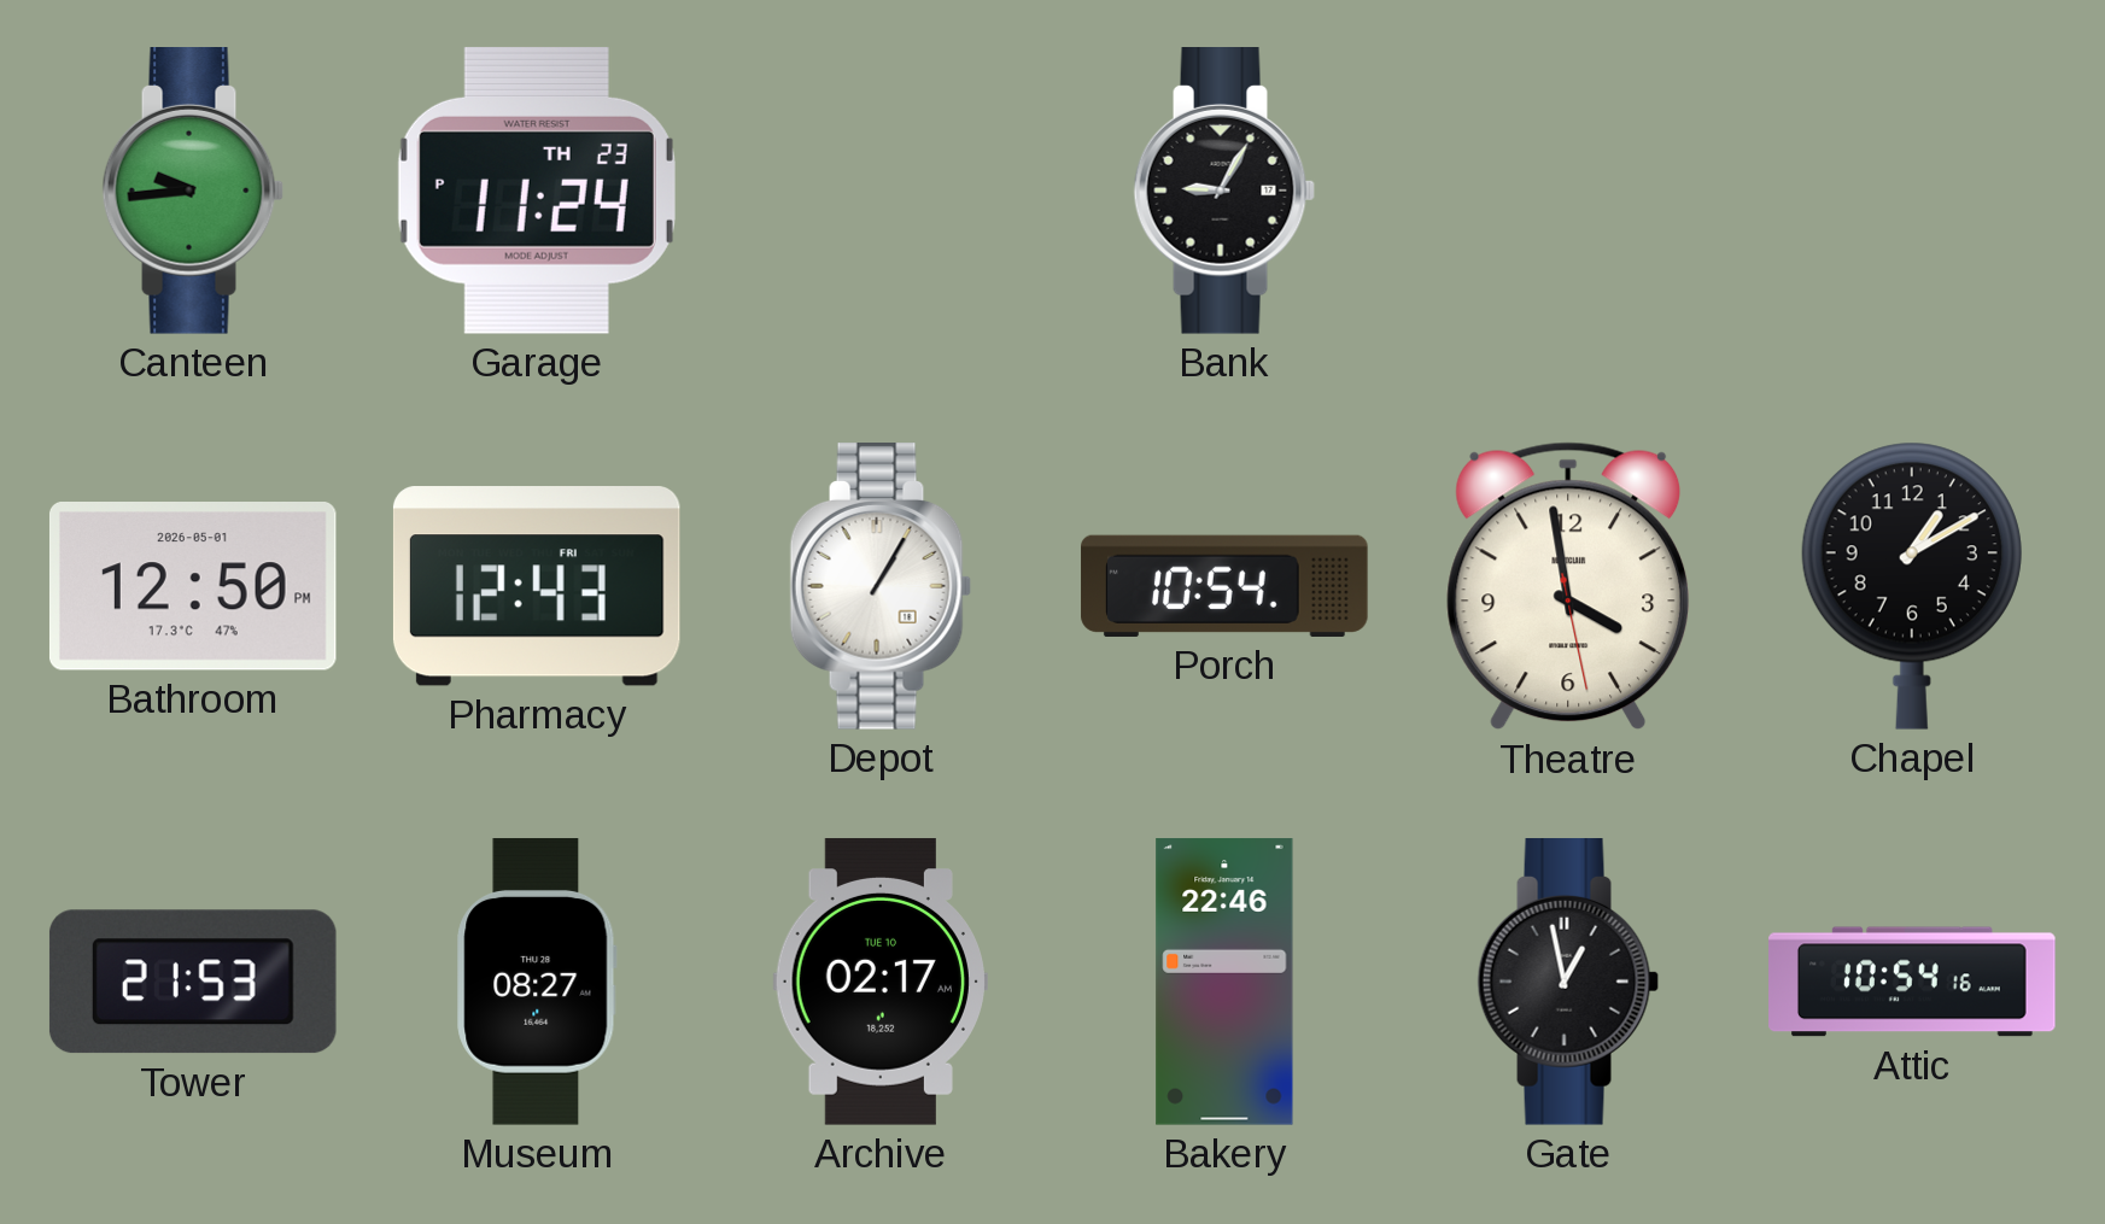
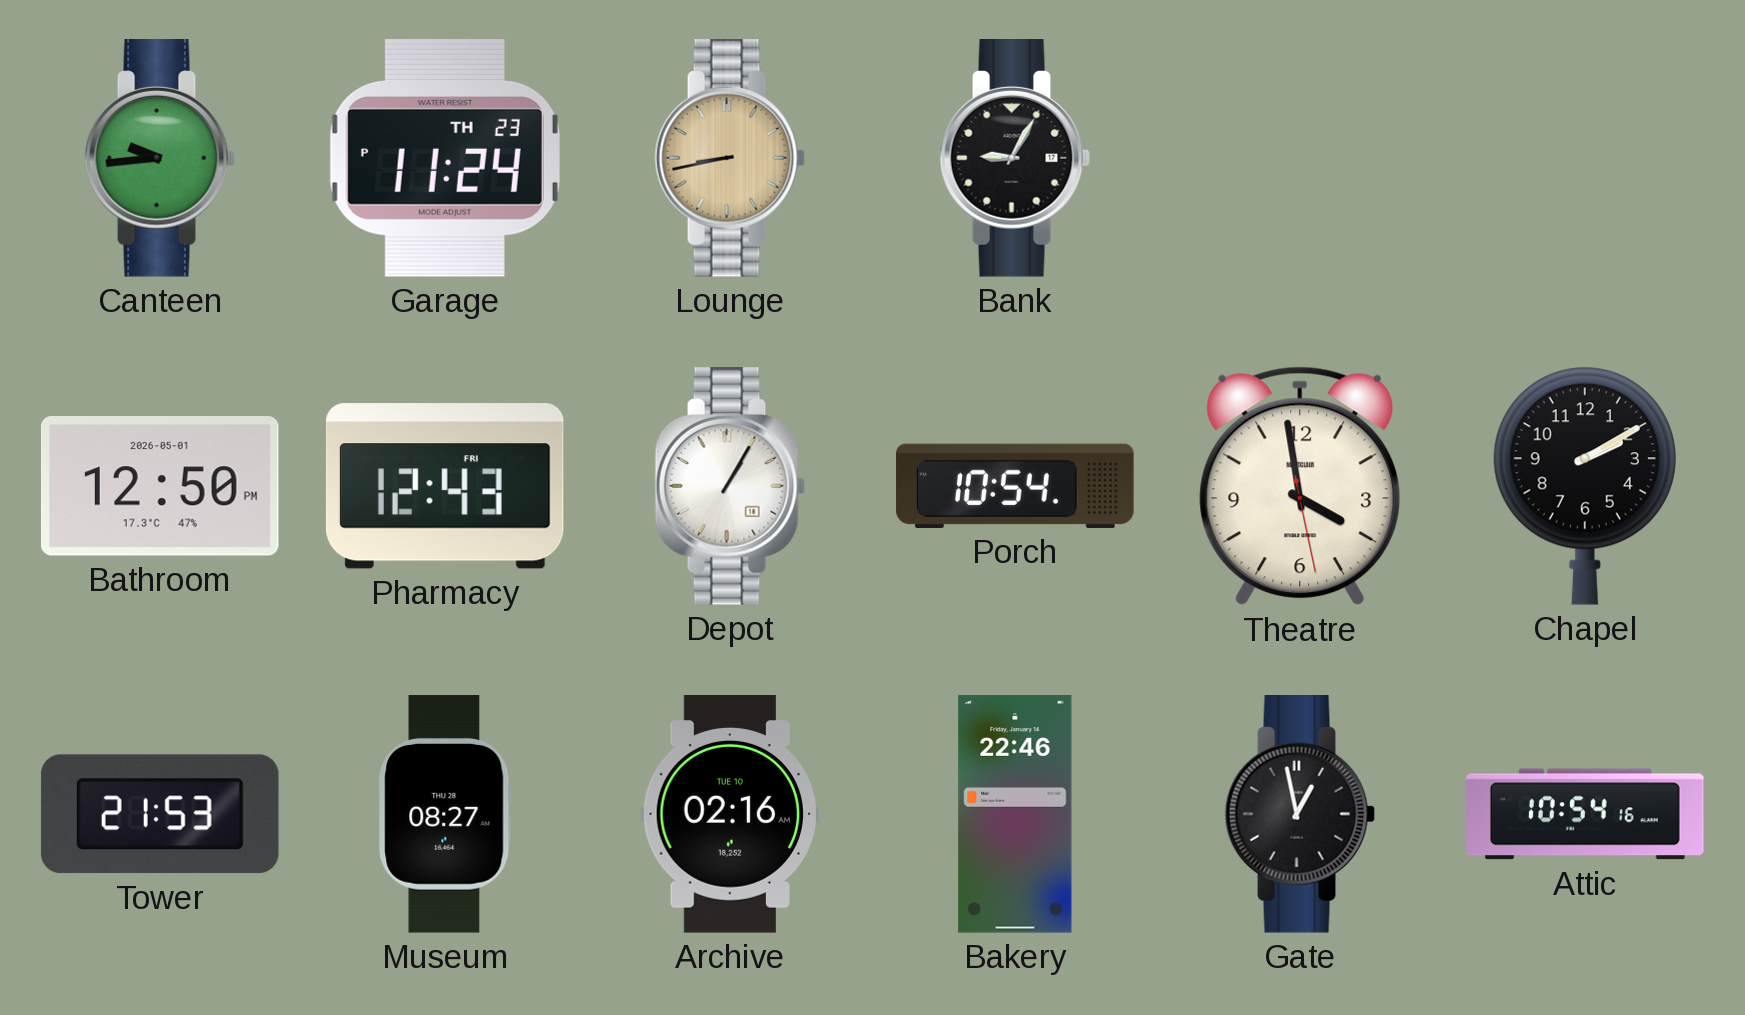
Lounge: none -> 8:43
Chapel: 1:10 -> 2:10
Archive: 02:17 -> 02:16
